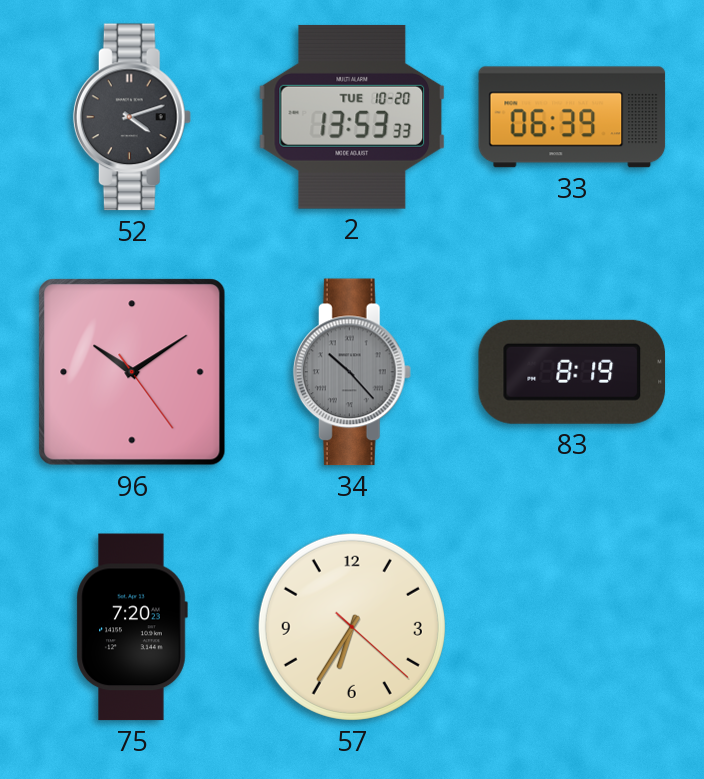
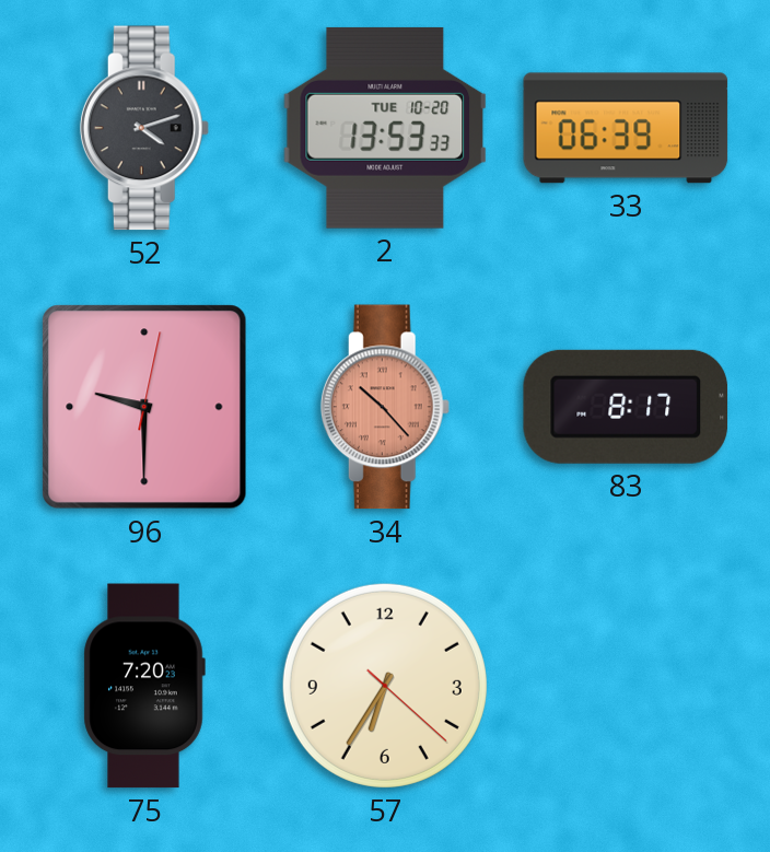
96: 10:09 -> 9:30
34 dial: grey -> salmon
83: 8:19 -> 8:17
